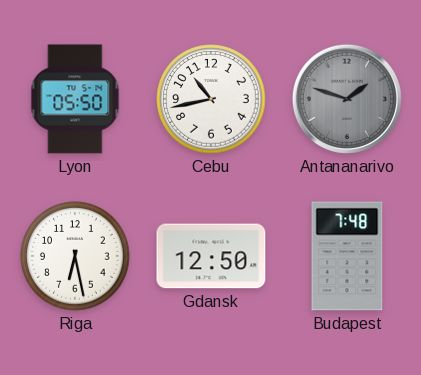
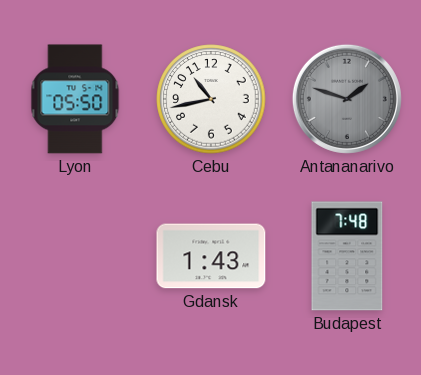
Riga: 6:28 -> none
Gdansk: 12:50 -> 1:43
